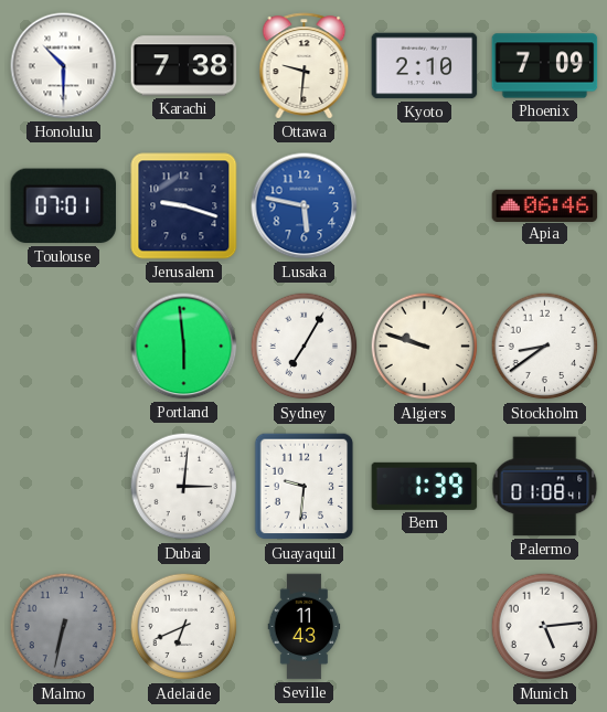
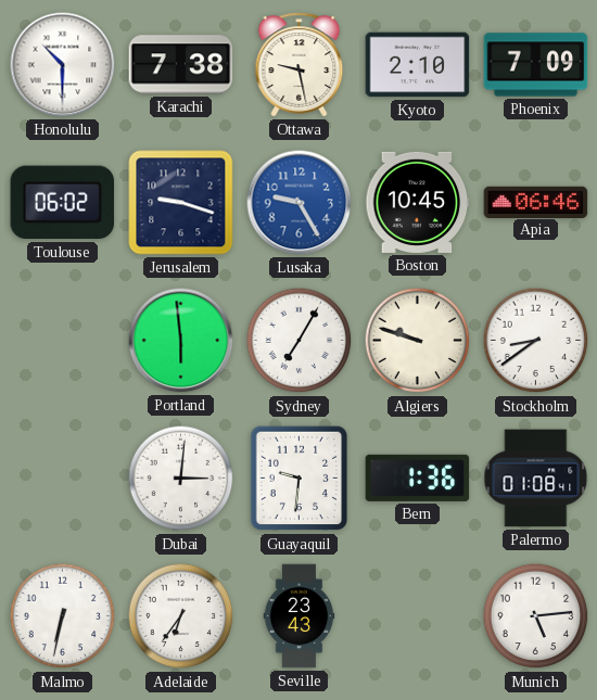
Ottawa: 9:31 -> 9:28
Toulouse: 07:01 -> 06:02
Lusaka: 5:47 -> 9:25
Boston: none -> 10:45
Bern: 1:39 -> 1:36
Malmo dial: grey -> white
Adelaide: 6:41 -> 6:36
Seville: 11:43 -> 23:43
